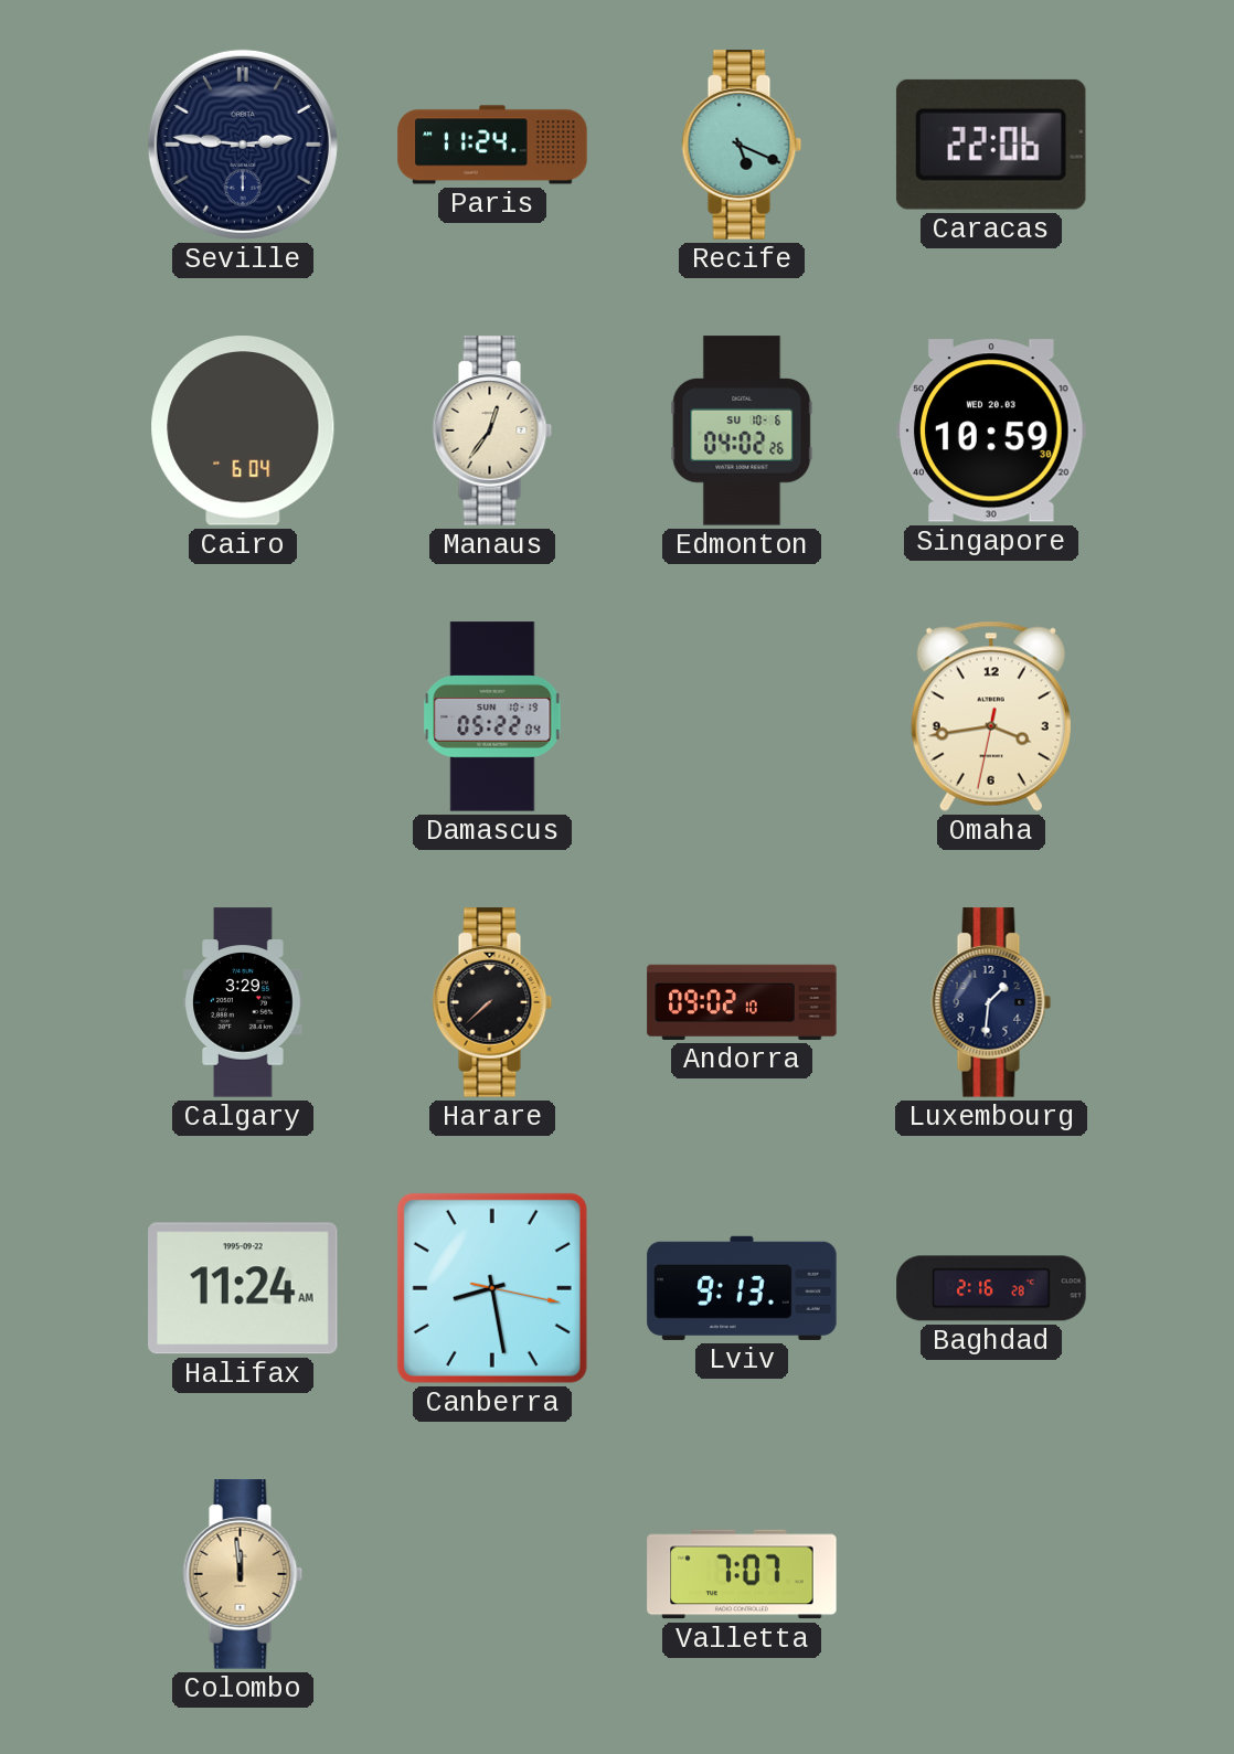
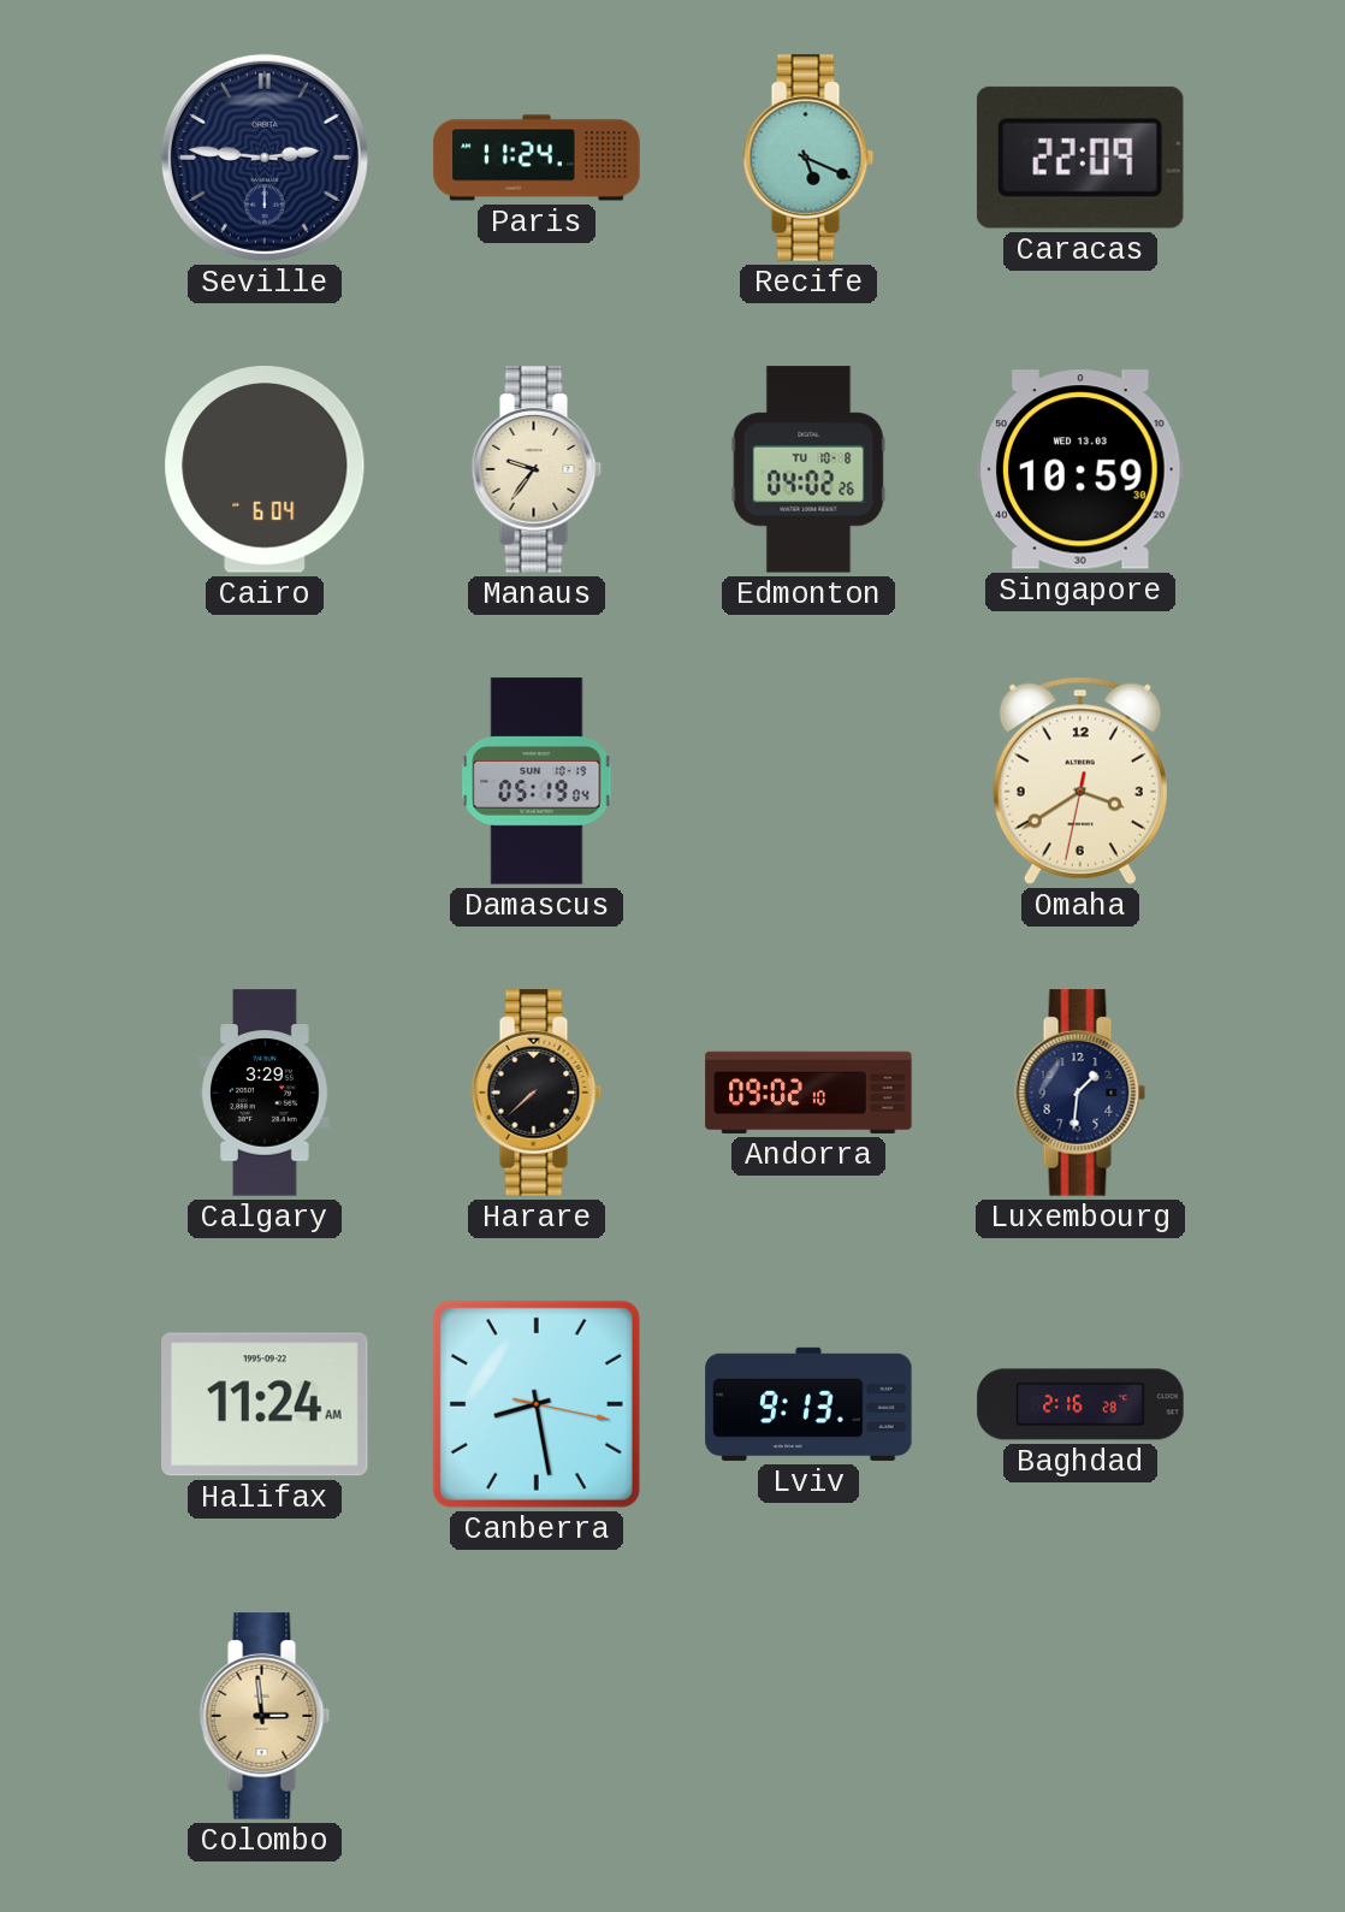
Caracas: 22:06 -> 22:09
Manaus: 12:36 -> 9:36
Edmonton date: SU 10-6 -> TU 10-8
Singapore date: WED 20.03 -> WED 13.03
Damascus: 05:22 -> 05:19
Omaha: 3:43 -> 3:39
Colombo: 11:59 -> 2:59
Valletta: 7:07 -> none
